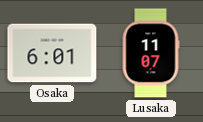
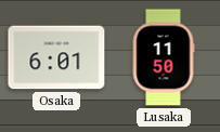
Lusaka: 11:07 -> 11:50
